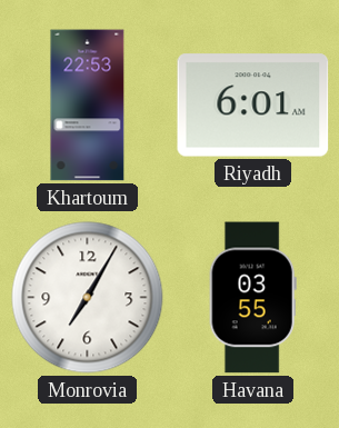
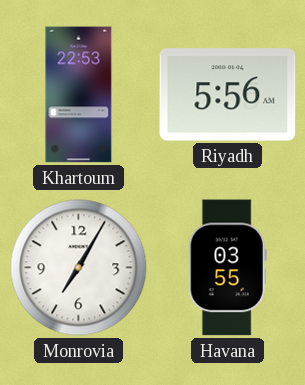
Riyadh: 6:01 -> 5:56
